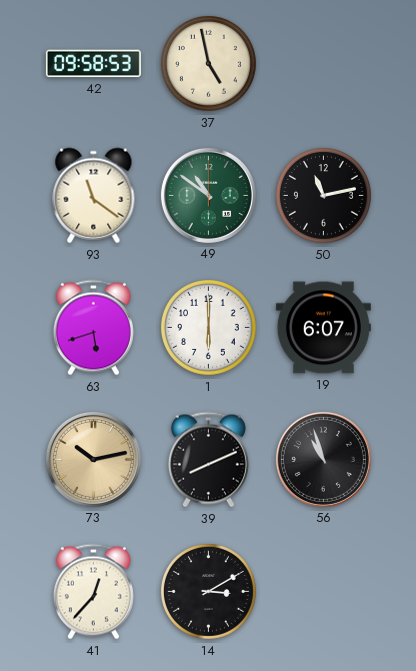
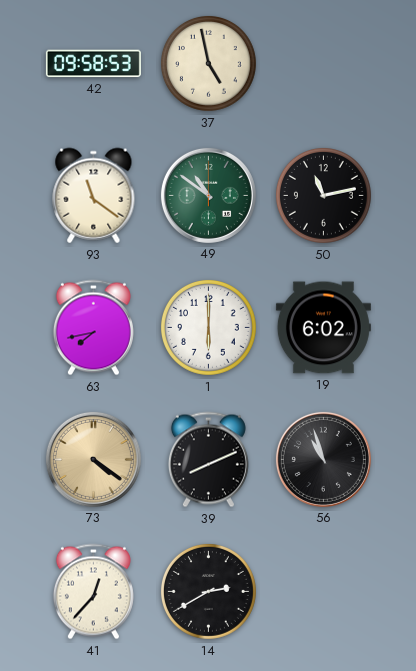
63: 5:42 -> 7:43
19: 6:07 -> 6:02
73: 10:13 -> 4:21
14: 3:10 -> 2:40
